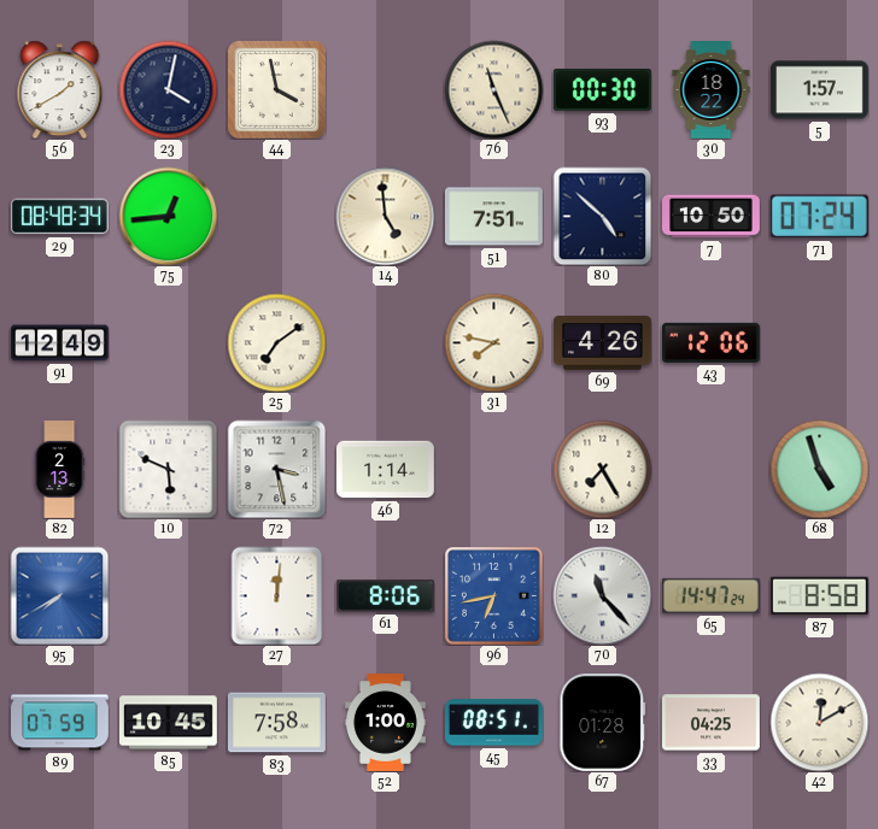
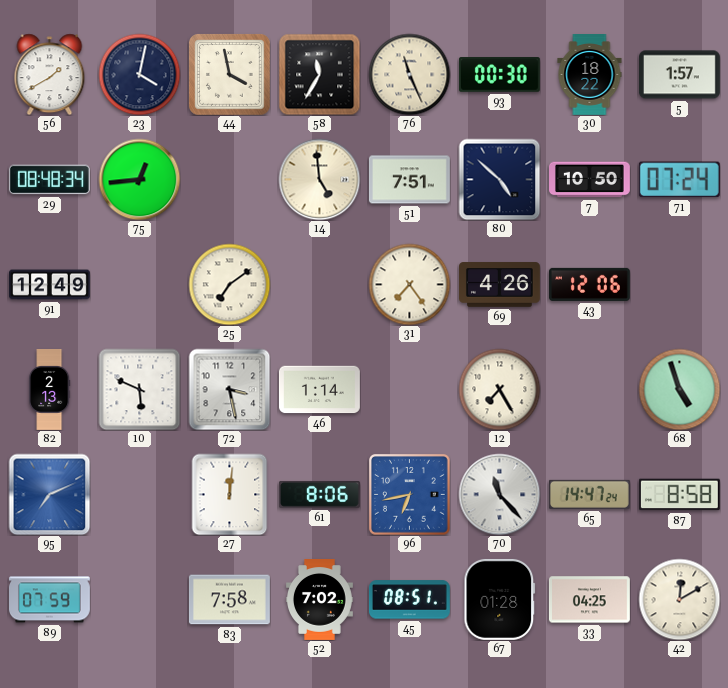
58: none -> 11:35
31: 7:47 -> 7:24
95: 7:40 -> 7:11
85: 10:45 -> none
52: 1:00 -> 7:02
